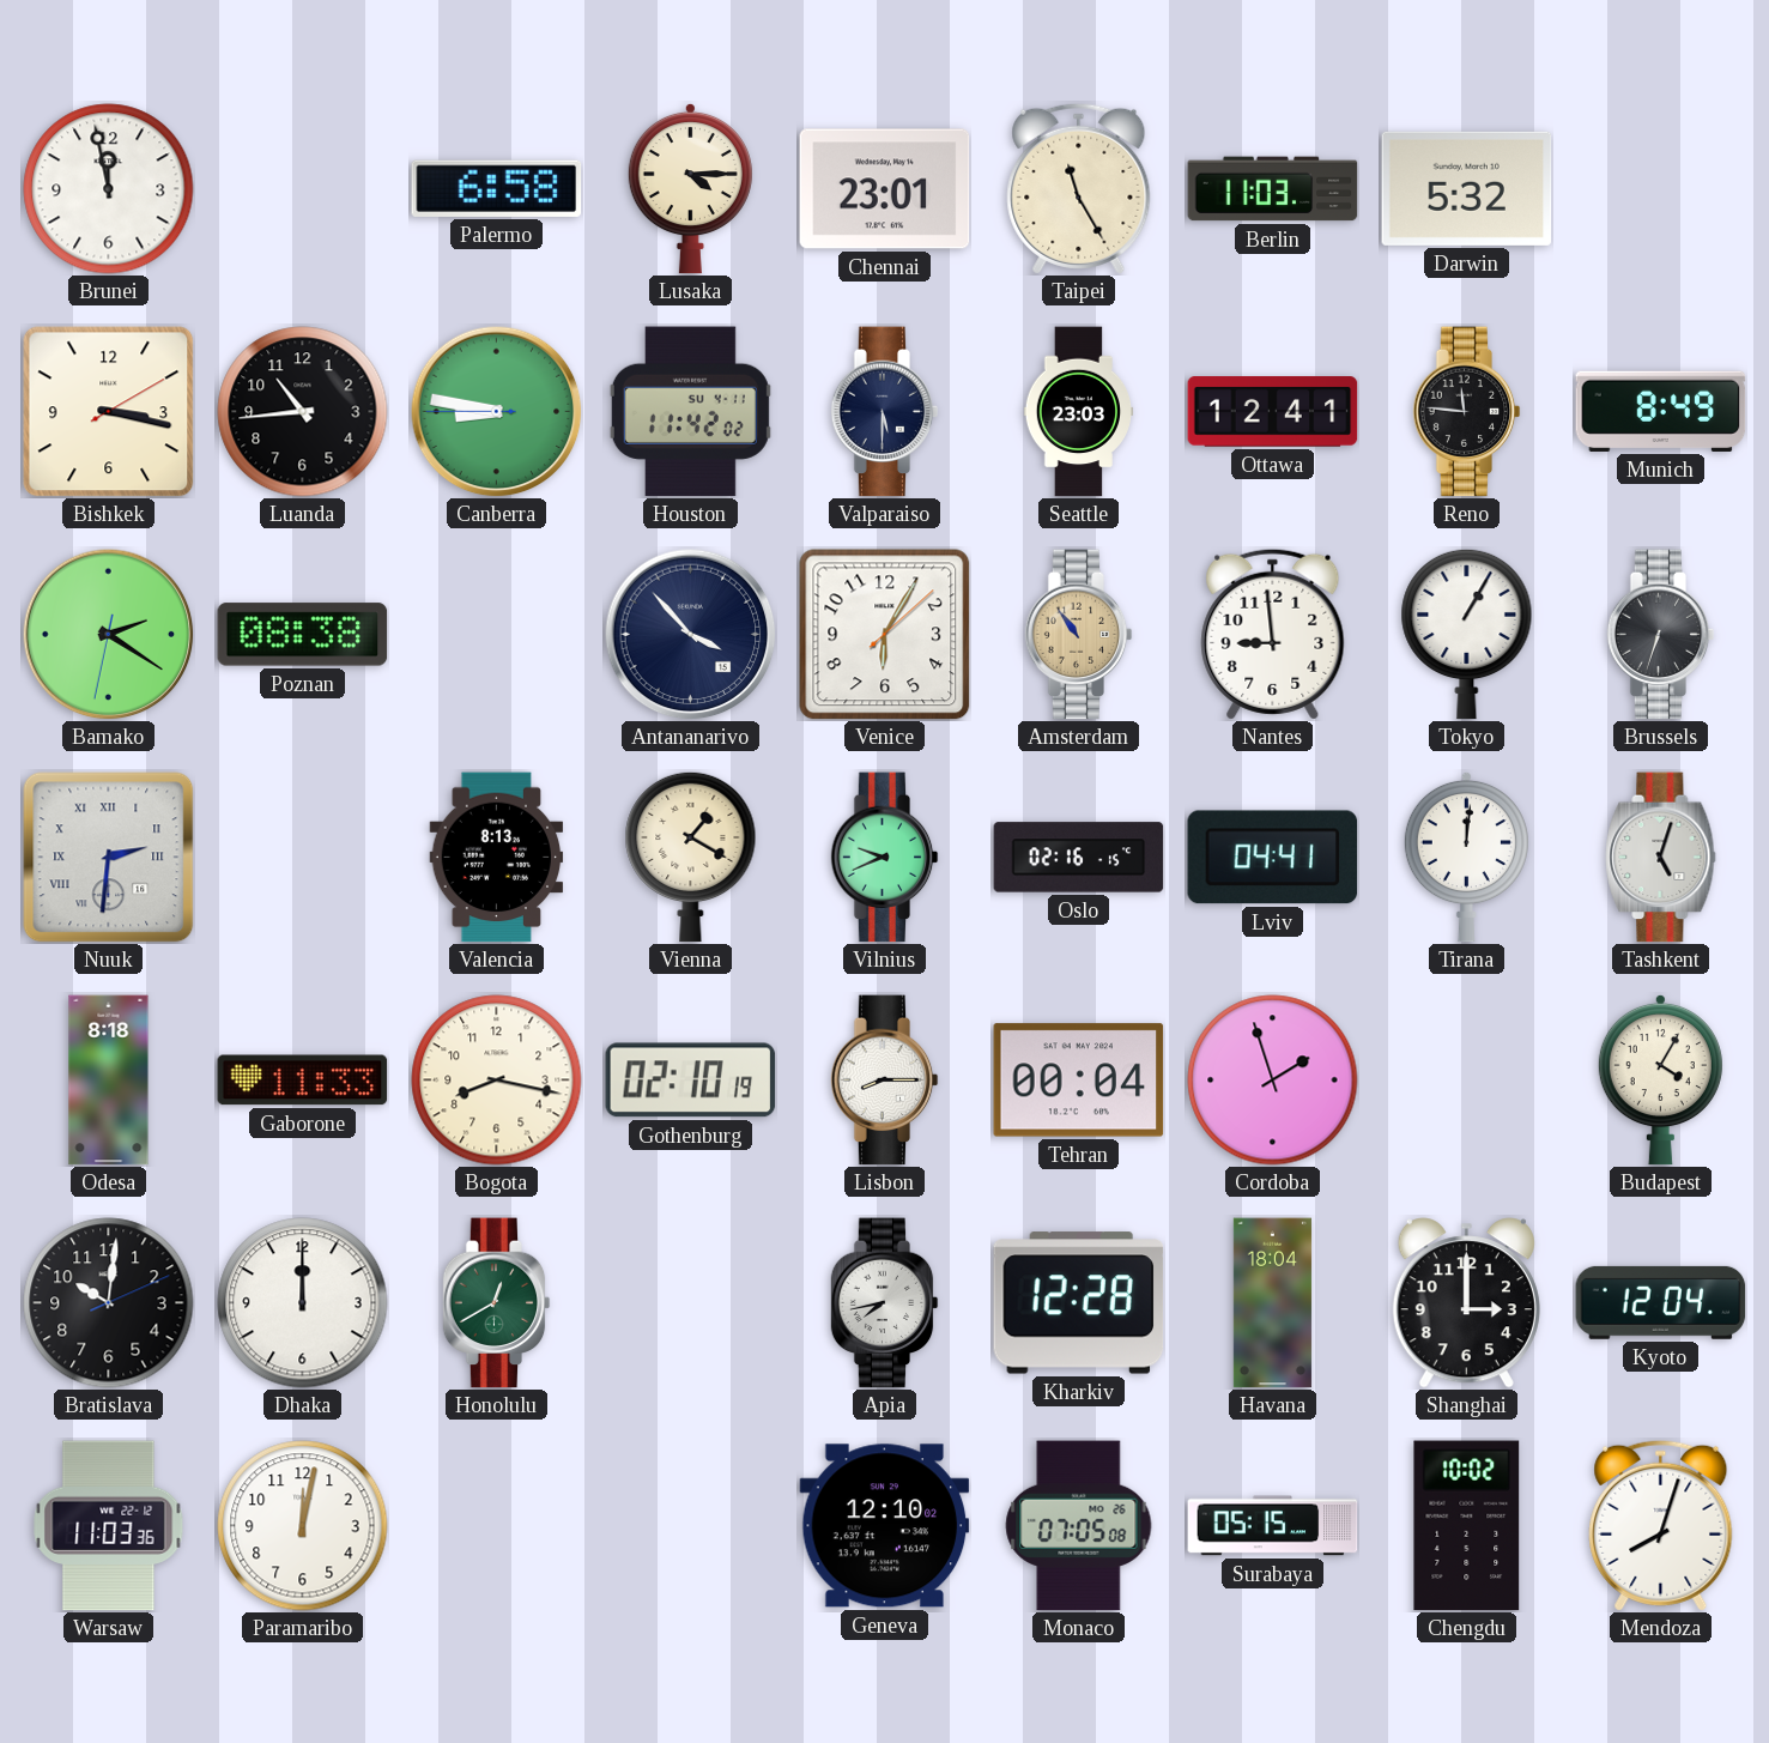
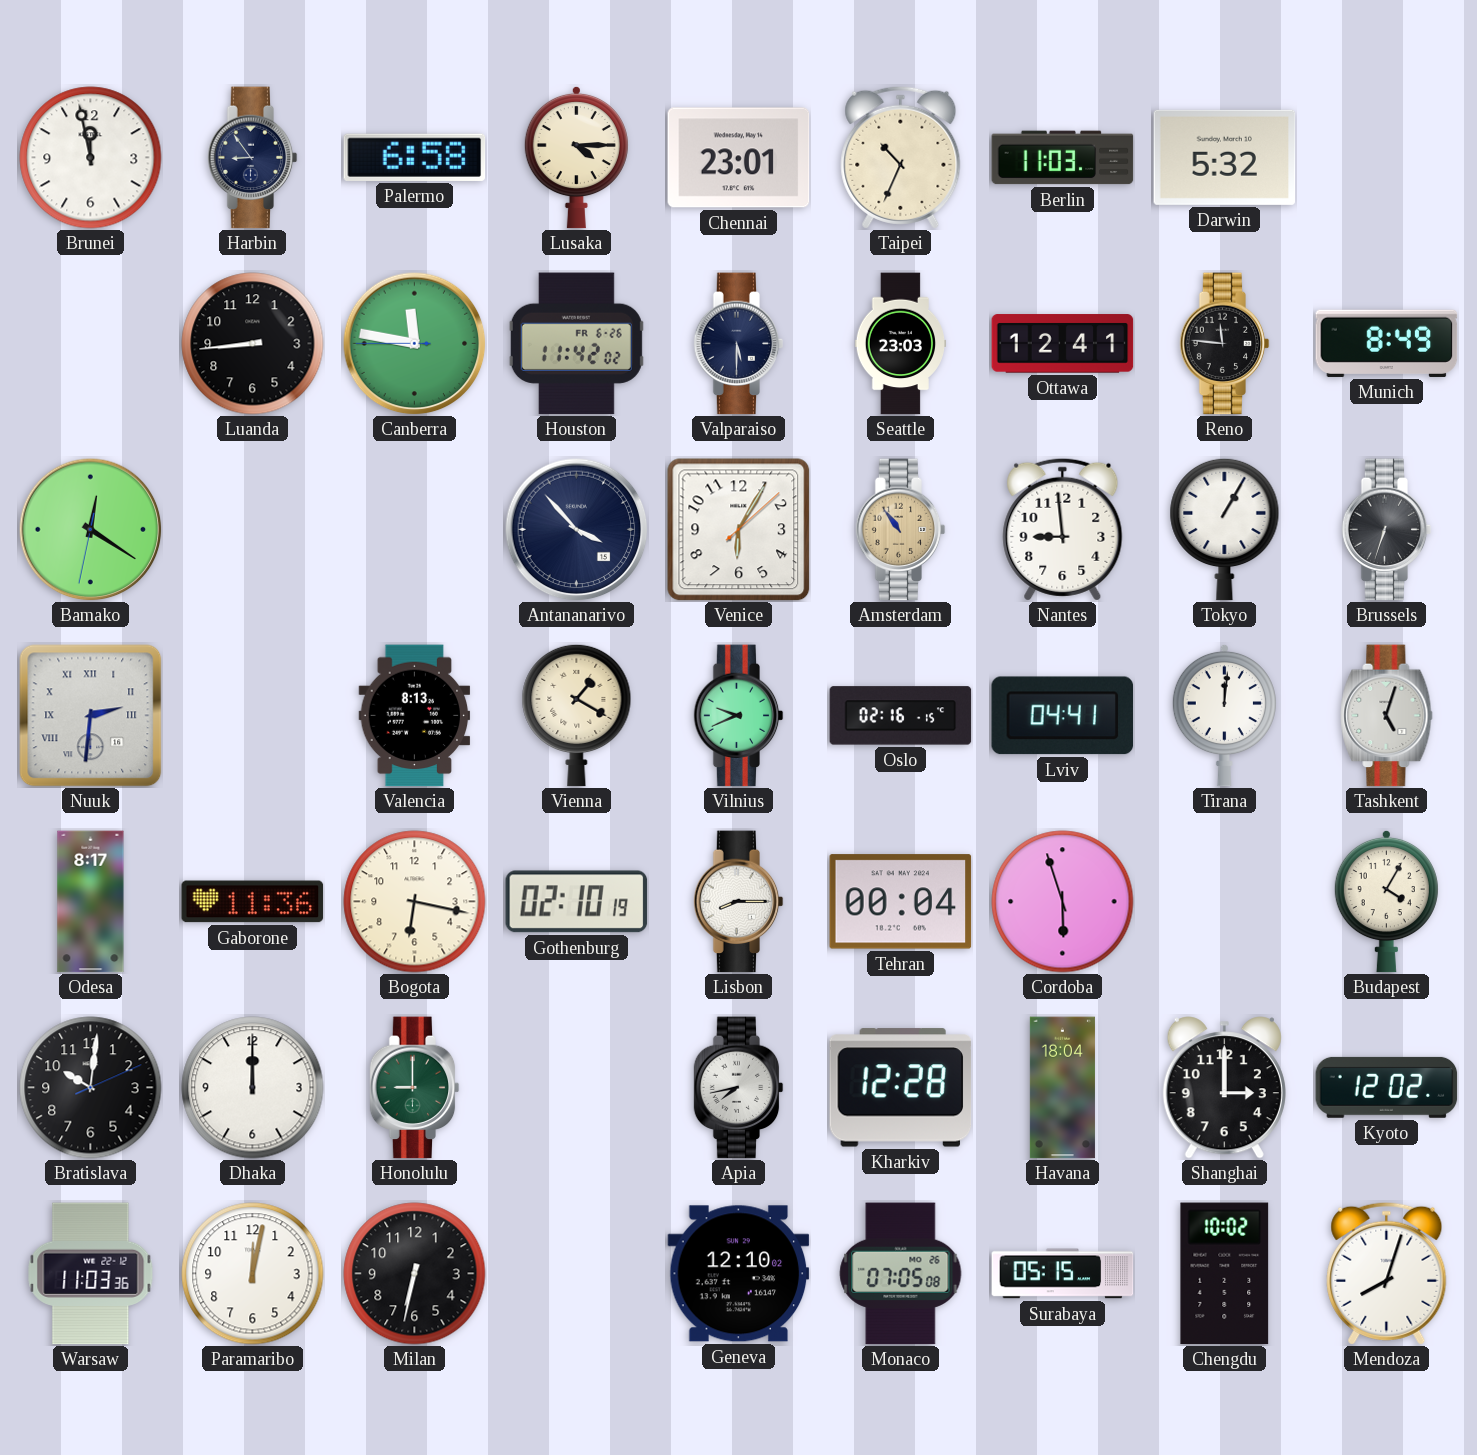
Harbin: none -> 8:54
Taipei: 11:25 -> 10:34
Bishkek: 3:17 -> none
Luanda: 10:44 -> 8:44
Canberra: 8:46 -> 11:46
Houston date: SU 4-11 -> FR 6-26
Bamako: 2:20 -> 12:20
Poznan: 08:38 -> none
Odesa: 8:18 -> 8:17
Gaborone: 11:33 -> 11:36
Bogota: 8:17 -> 6:17
Cordoba: 1:57 -> 5:57
Honolulu: 12:40 -> 9:00
Kyoto: 12:04 -> 12:02
Milan: none -> 6:32
